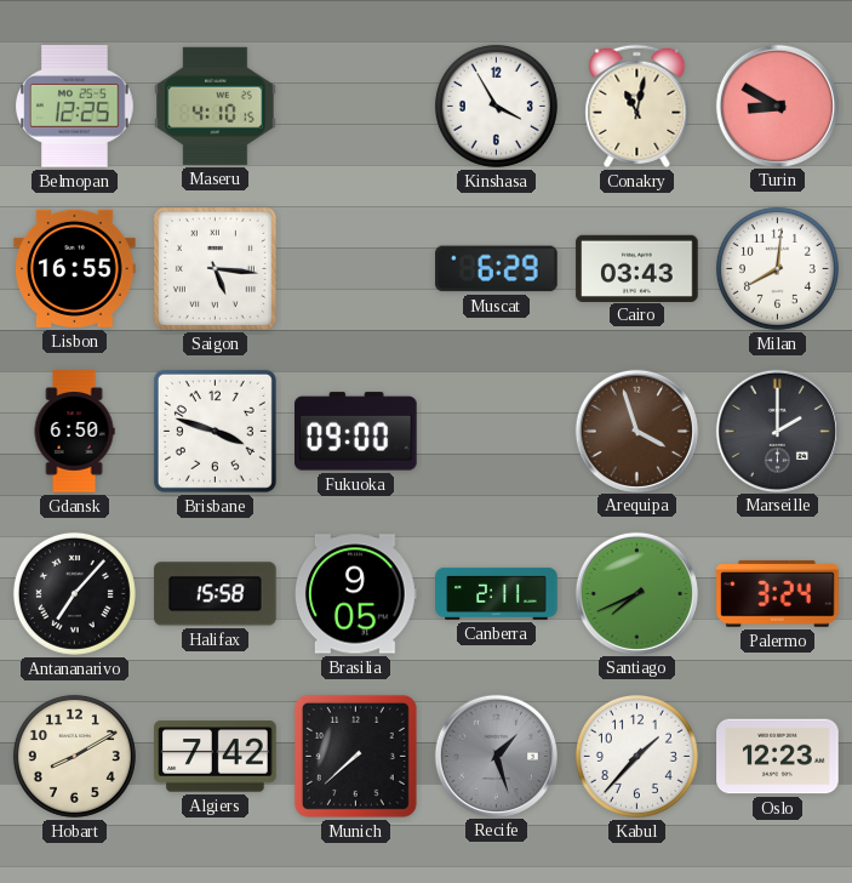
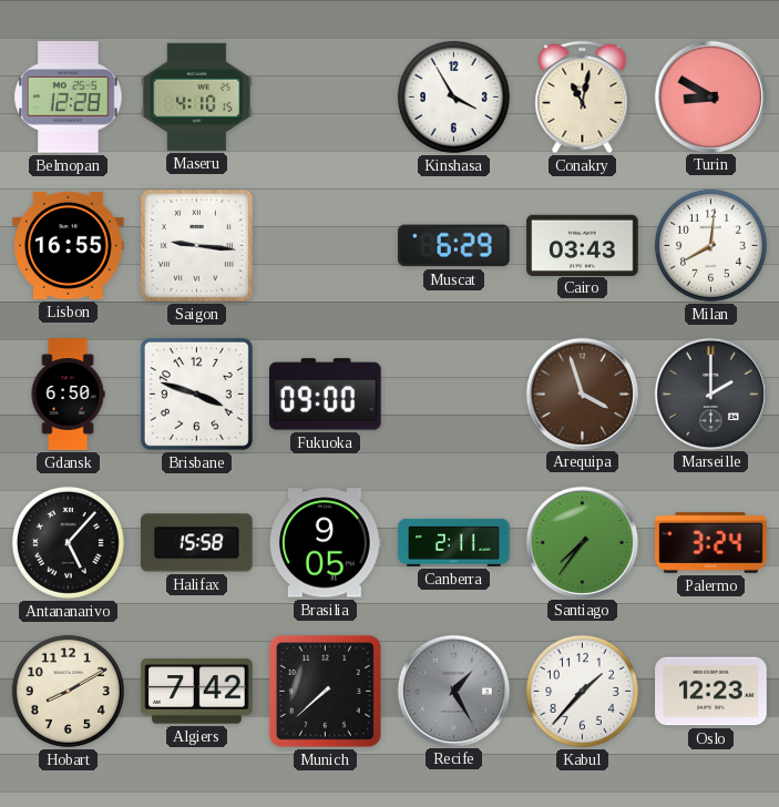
Belmopan: 12:25 -> 12:28
Saigon: 5:16 -> 9:16
Antananarivo: 7:07 -> 5:07
Santiago: 7:41 -> 7:36
Recife: 1:27 -> 1:25
